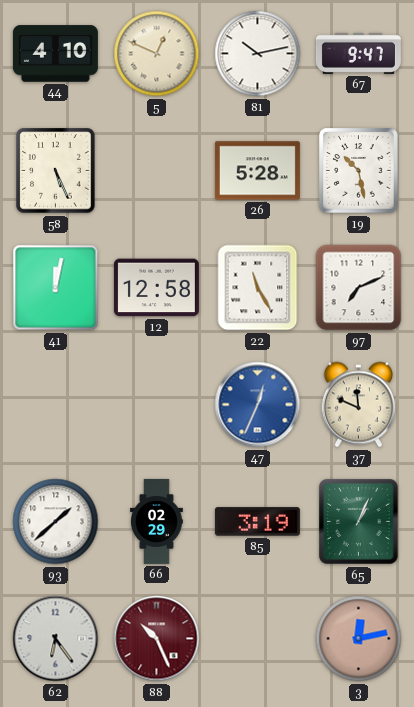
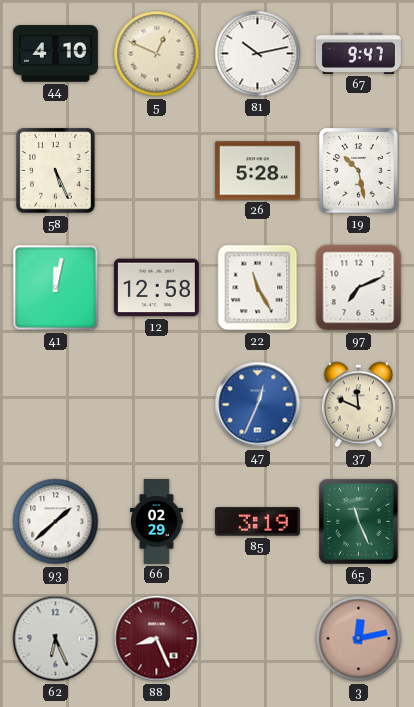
65: 1:04 -> 11:26
62: 6:24 -> 6:26
88: 10:26 -> 8:26
